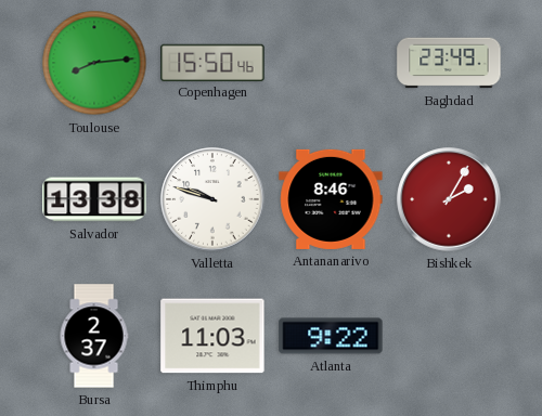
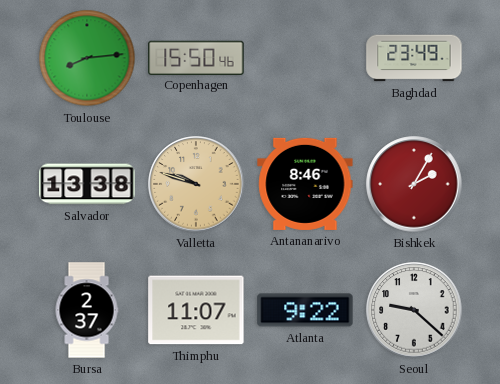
Valletta dial: white -> champagne
Thimphu: 11:03 -> 11:07
Seoul: none -> 9:22
